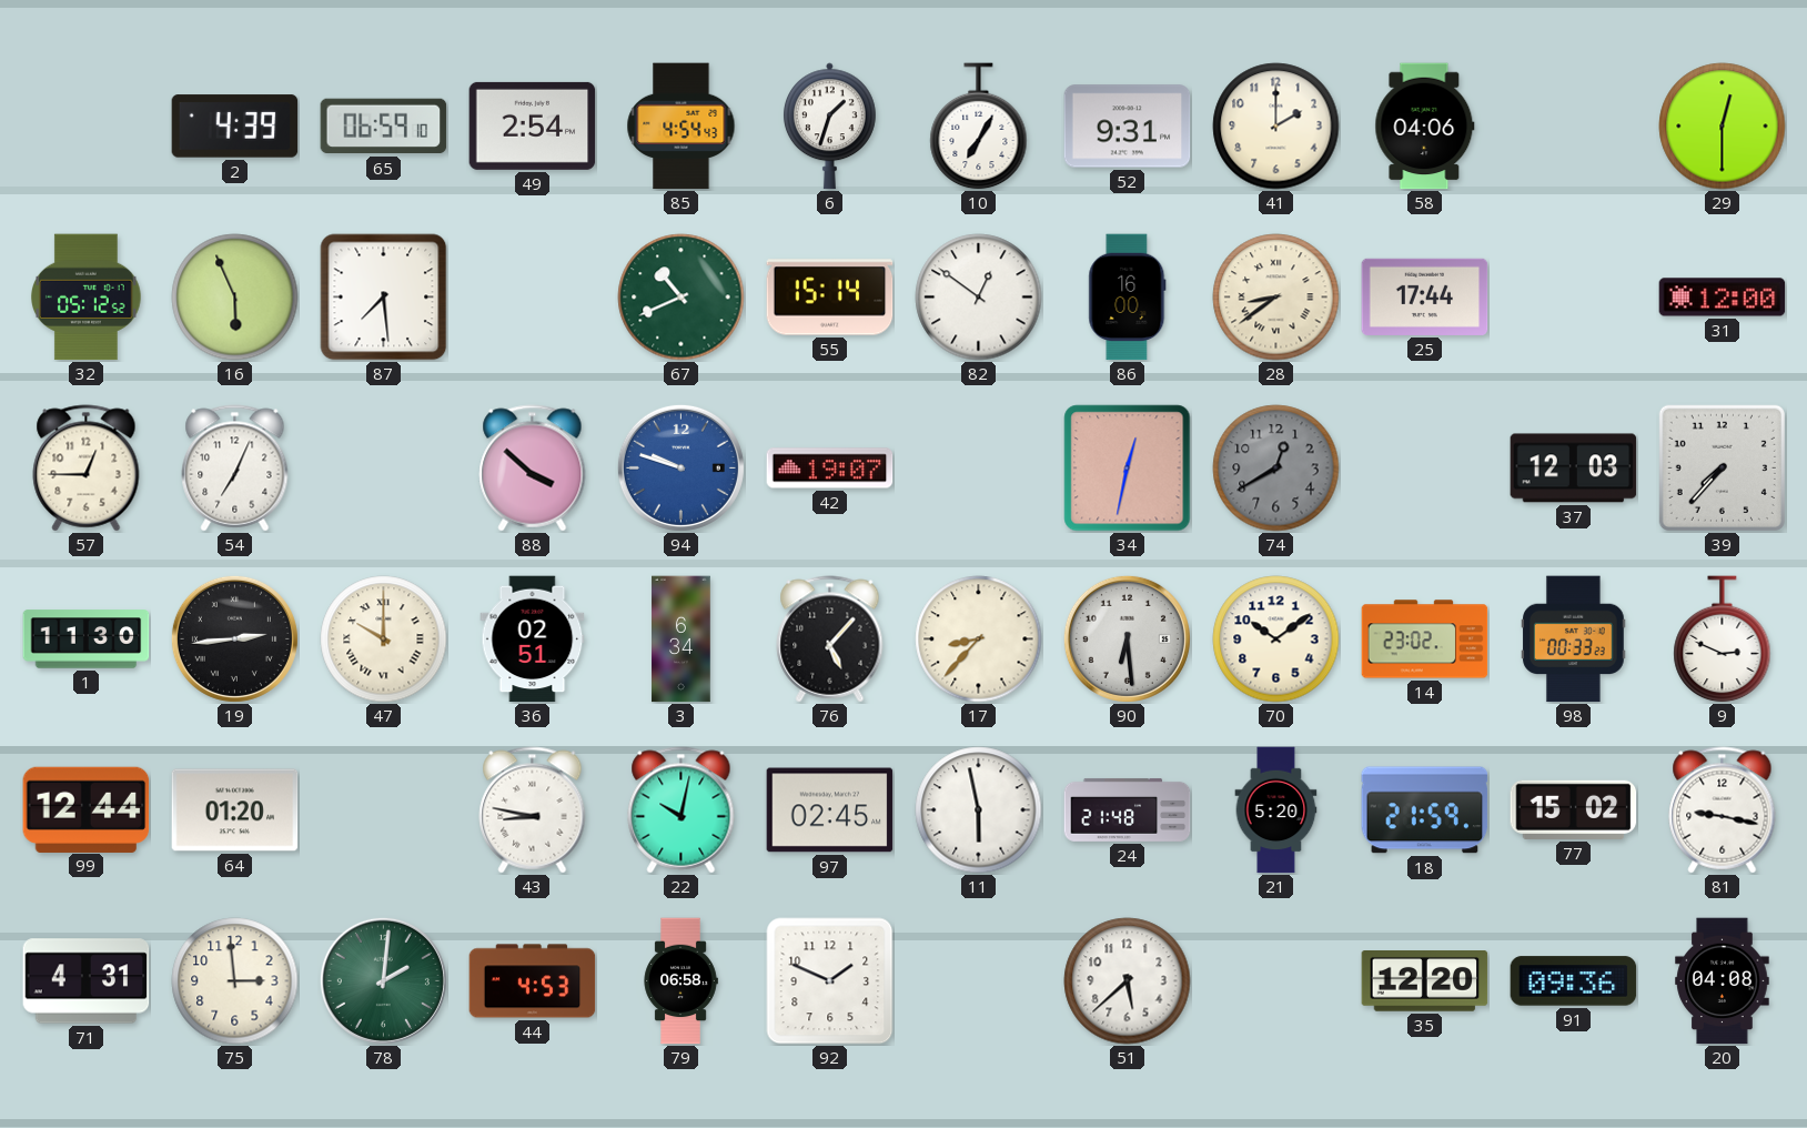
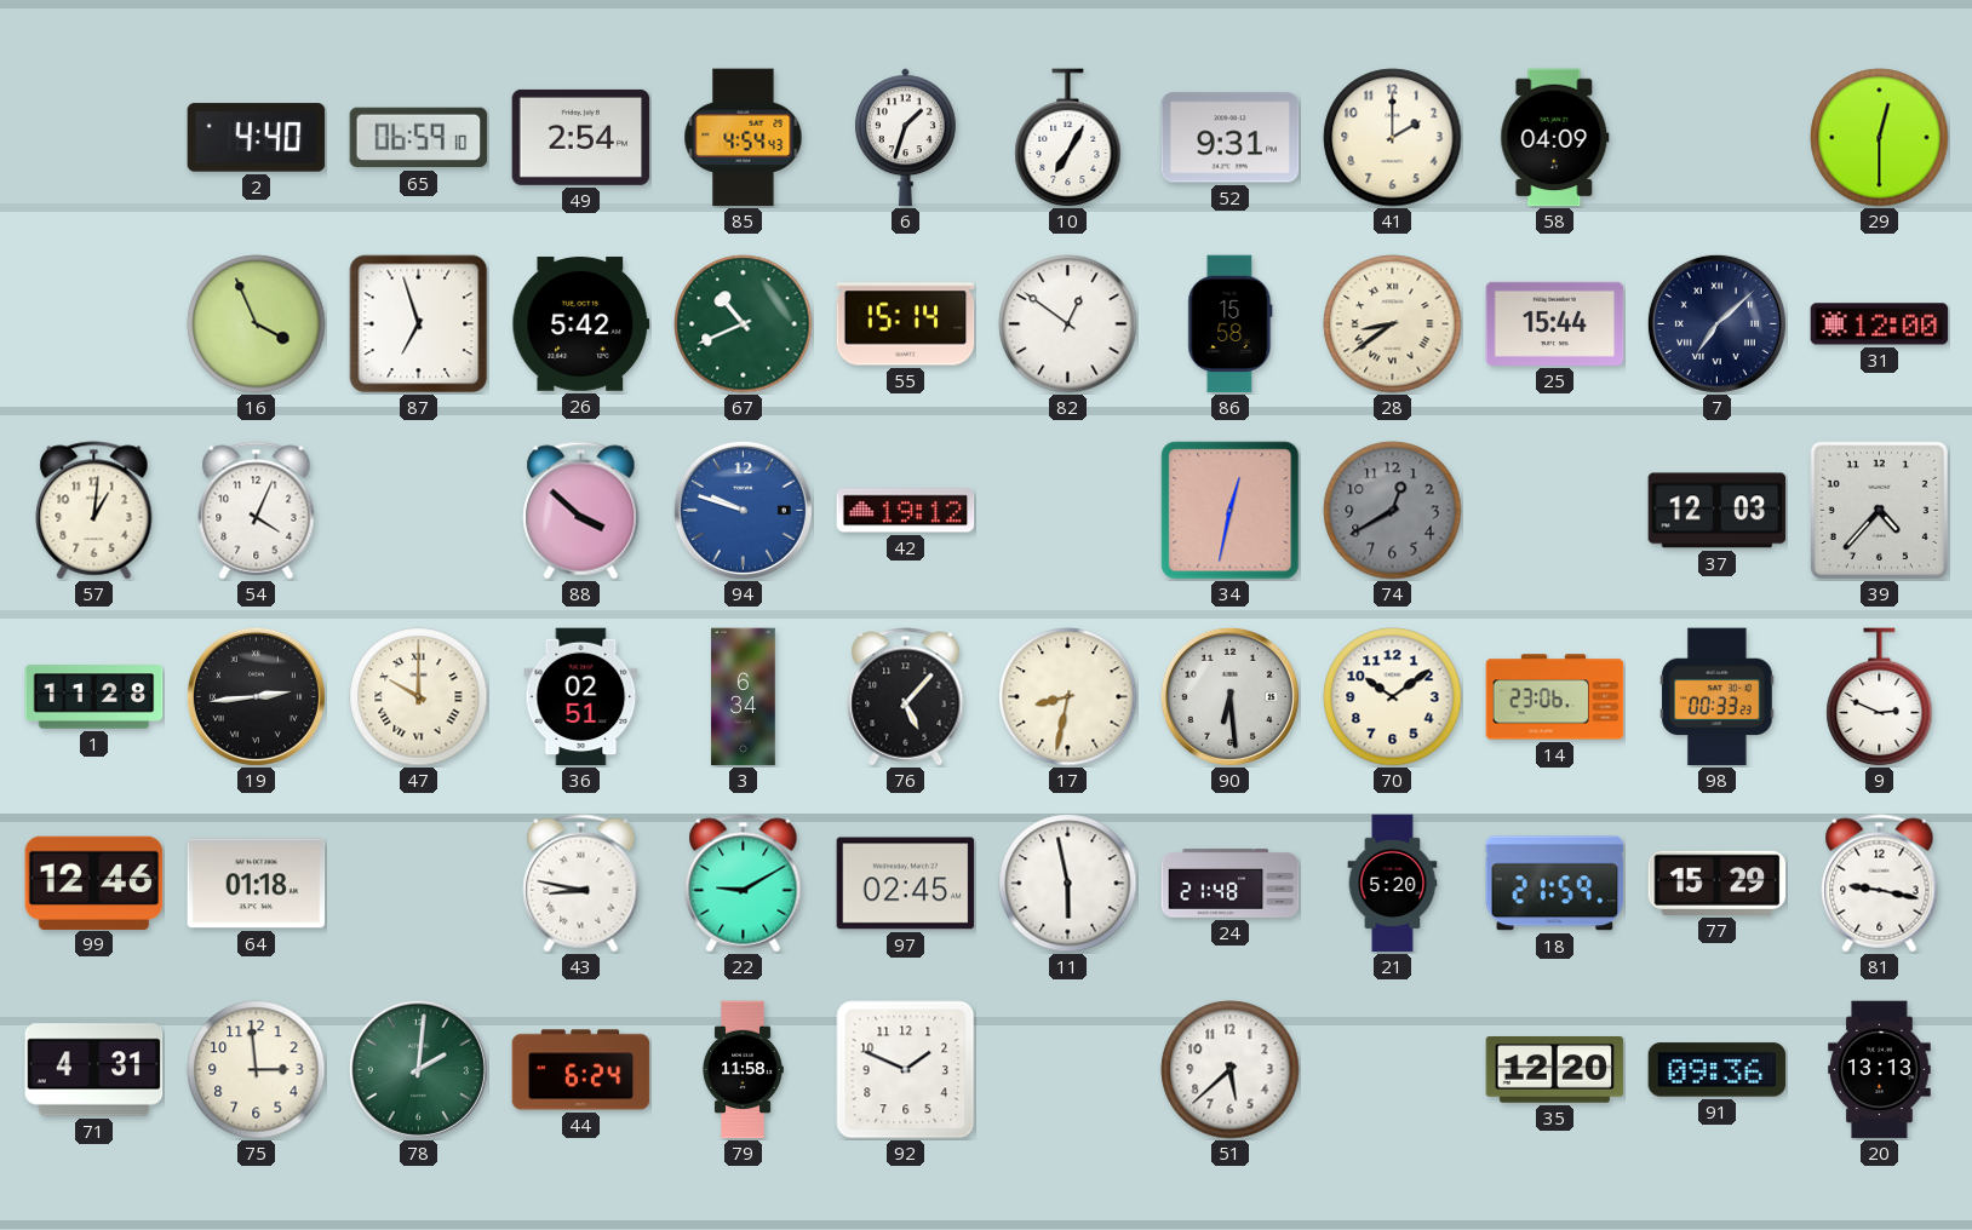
2: 4:39 -> 4:40
58: 04:06 -> 04:09
32: 05:12 -> none
16: 5:56 -> 3:56
87: 7:29 -> 6:57
26: none -> 5:42
86: 16:00 -> 15:58
25: 17:44 -> 15:44
7: none -> 7:08
57: 12:45 -> 1:01
54: 7:04 -> 4:04
42: 19:07 -> 19:12
39: 7:37 -> 4:37
1: 11:30 -> 11:28
17: 8:37 -> 8:32
14: 23:02 -> 23:06
99: 12:44 -> 12:46
64: 01:20 -> 01:18
22: 10:02 -> 9:10
77: 15:02 -> 15:29
44: 4:53 -> 6:24
79: 06:58 -> 11:58
20: 04:08 -> 13:13
